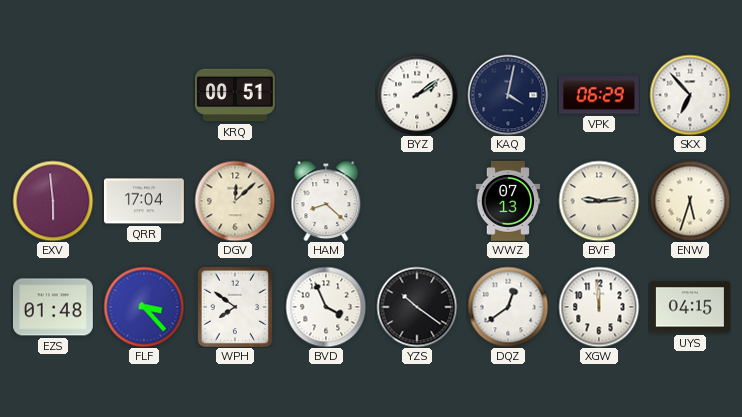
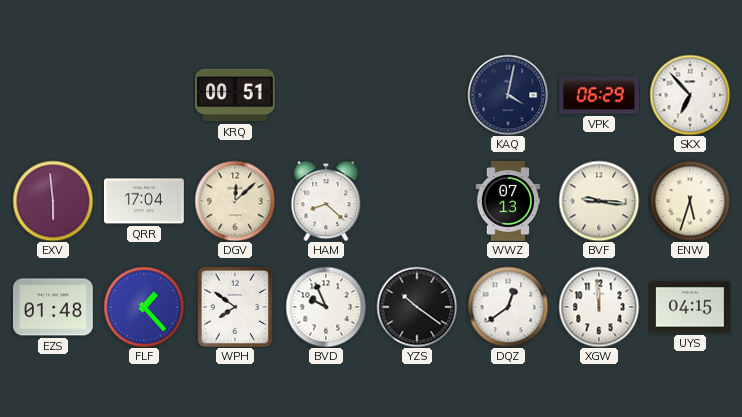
BYZ: 2:09 -> none
BVF: 9:14 -> 9:16
FLF: 3:23 -> 1:23
BVD: 3:56 -> 9:56
